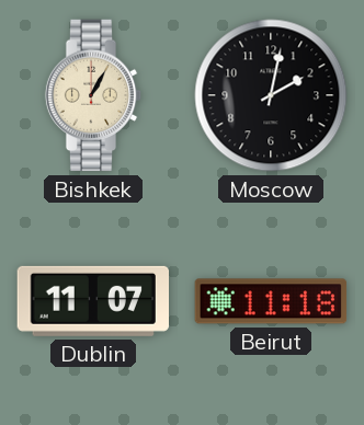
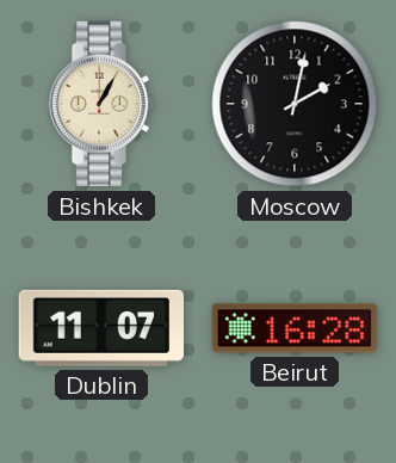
Beirut: 11:18 -> 16:28
